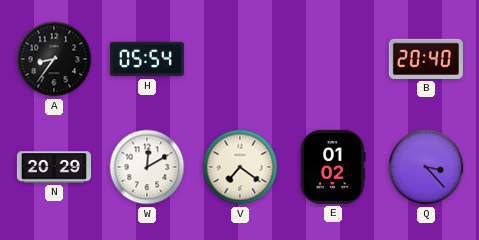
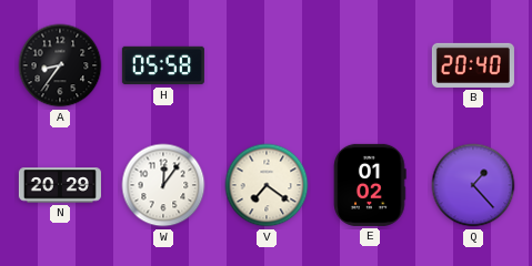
H: 05:54 -> 05:58
W: 12:10 -> 12:06
Q: 3:23 -> 1:23
